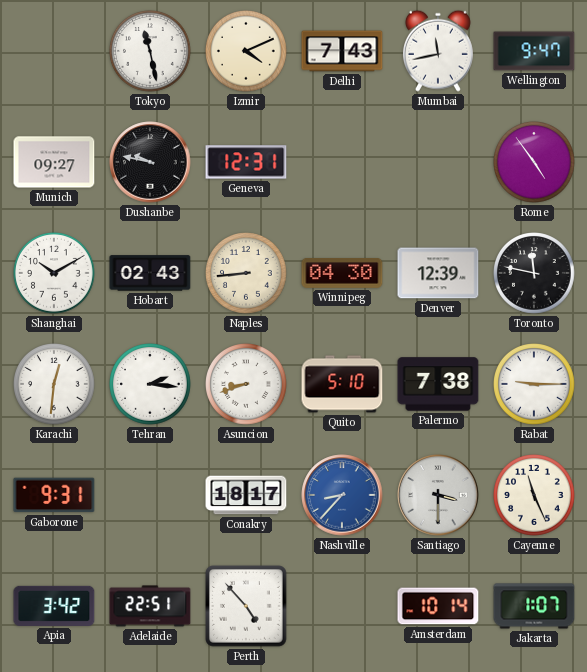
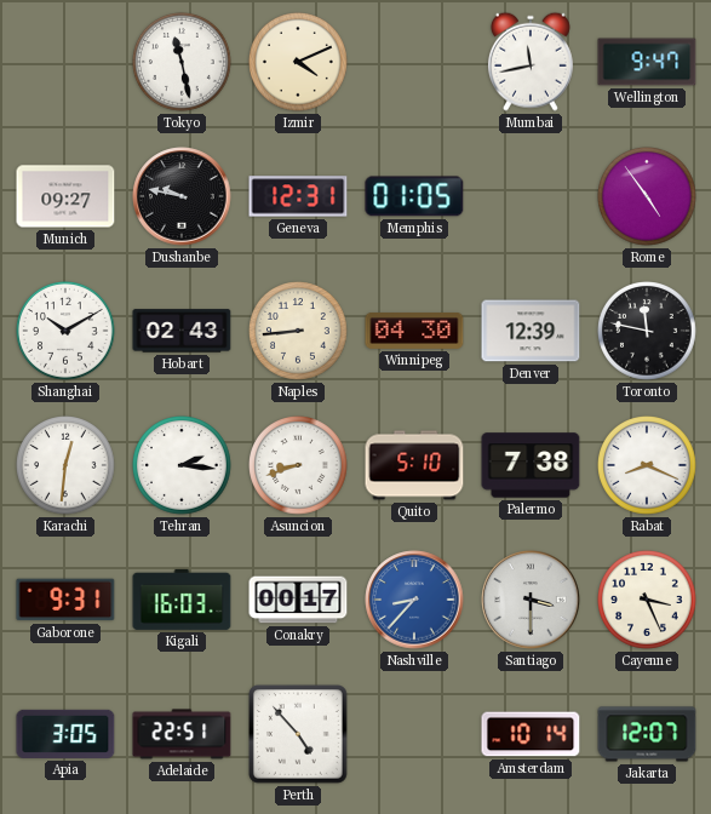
Delhi: 7:43 -> none
Memphis: none -> 01:05
Rabat: 9:15 -> 8:19
Kigali: none -> 16:03
Conakry: 18:17 -> 00:17
Cayenne: 11:26 -> 3:26
Apia: 3:42 -> 3:05
Jakarta: 1:07 -> 12:07
